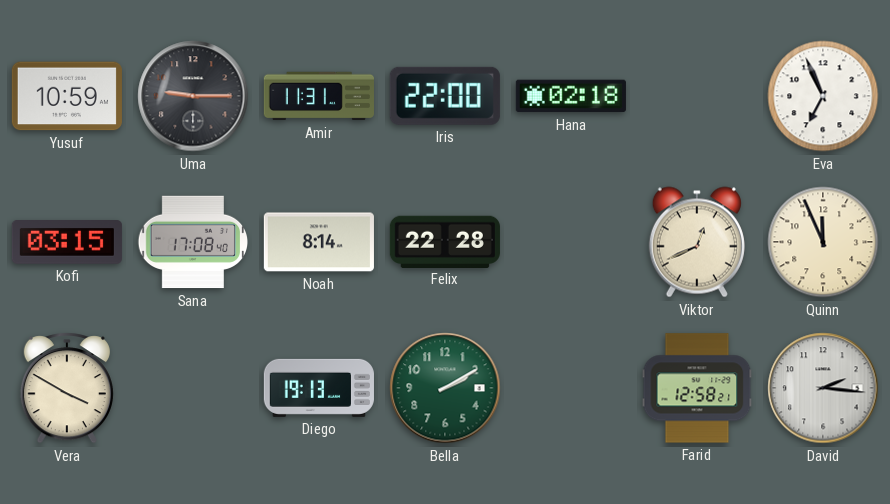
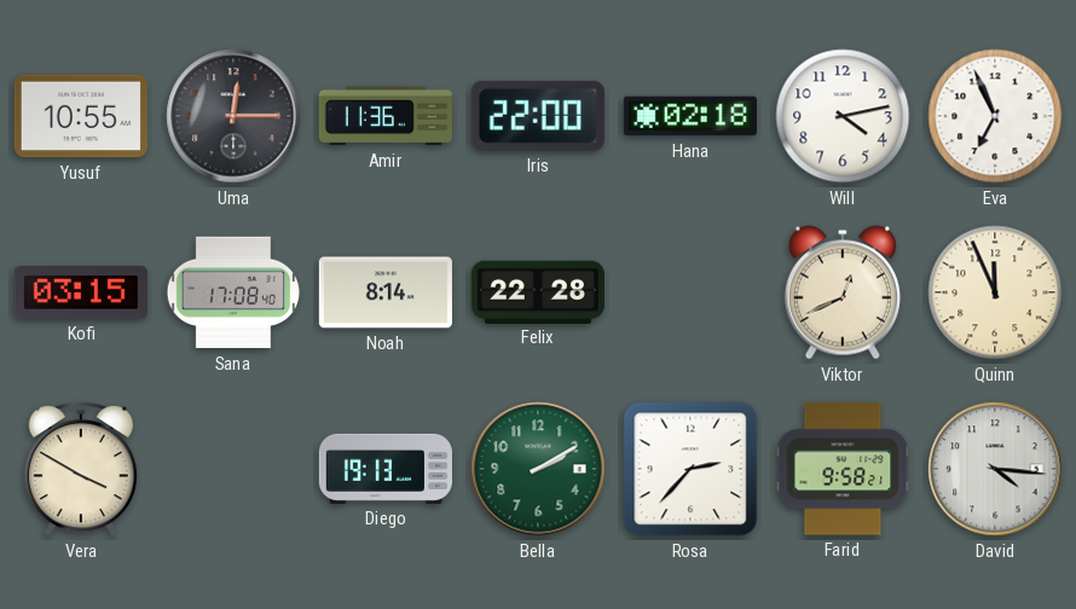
Yusuf: 10:59 -> 10:55
Uma: 9:15 -> 12:15
Amir: 11:31 -> 11:36
Will: none -> 4:13
Rosa: none -> 2:37
Farid: 12:58 -> 9:58
David: 2:16 -> 4:16
